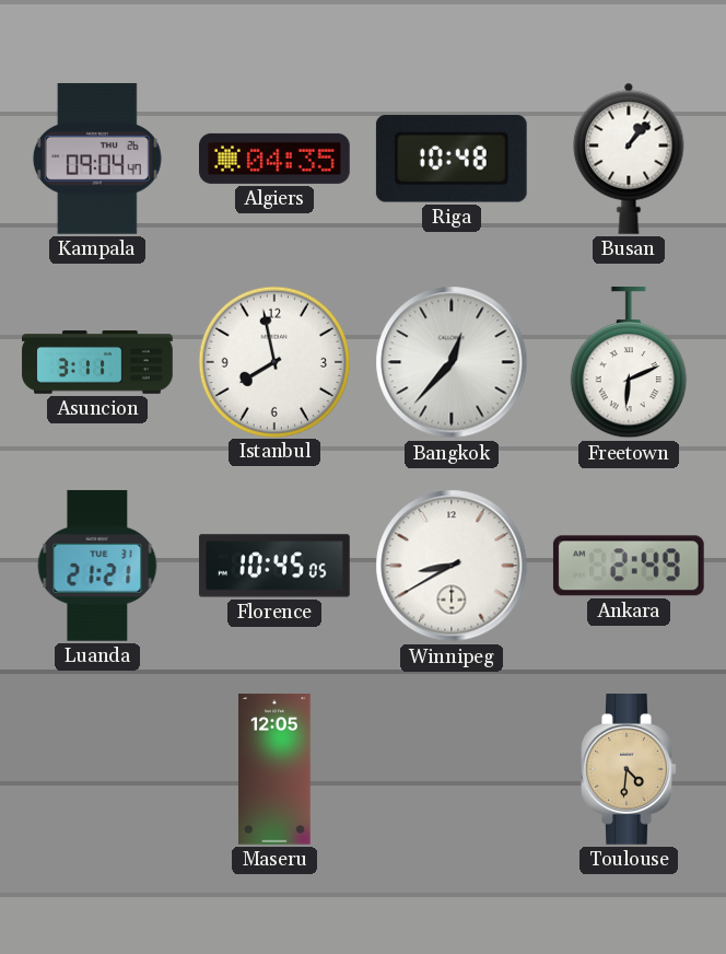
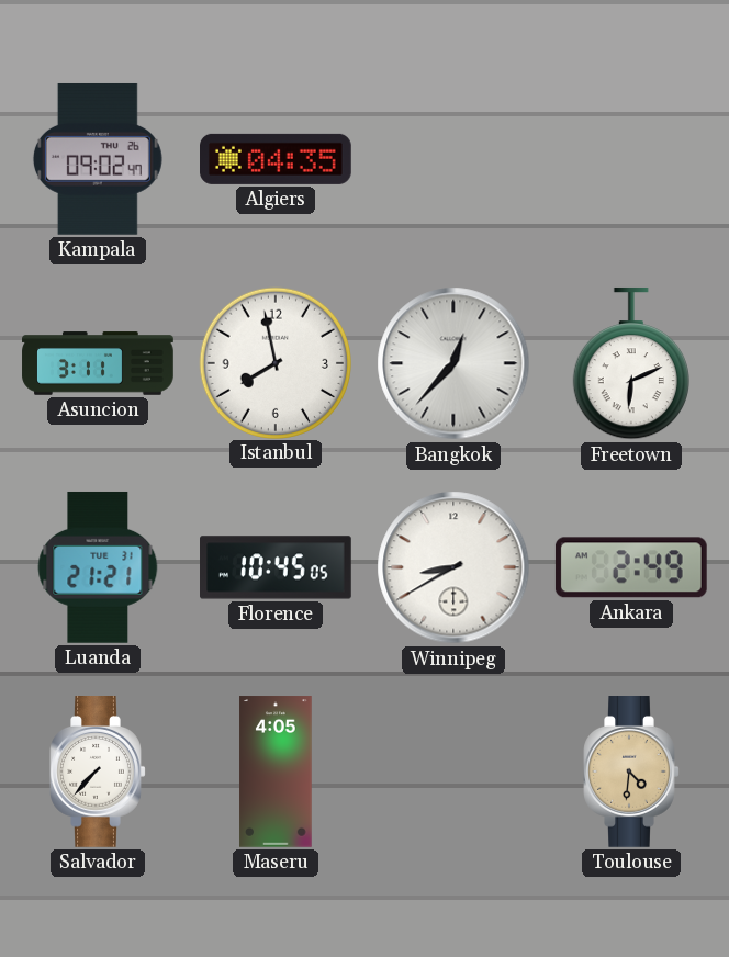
Kampala: 09:04 -> 09:02
Riga: 10:48 -> none
Busan: 1:07 -> none
Salvador: none -> 7:37
Maseru: 12:05 -> 4:05
